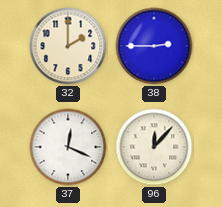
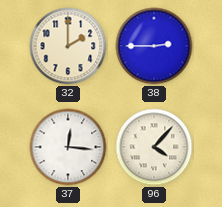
37: 12:19 -> 12:16
96: 12:07 -> 4:07
